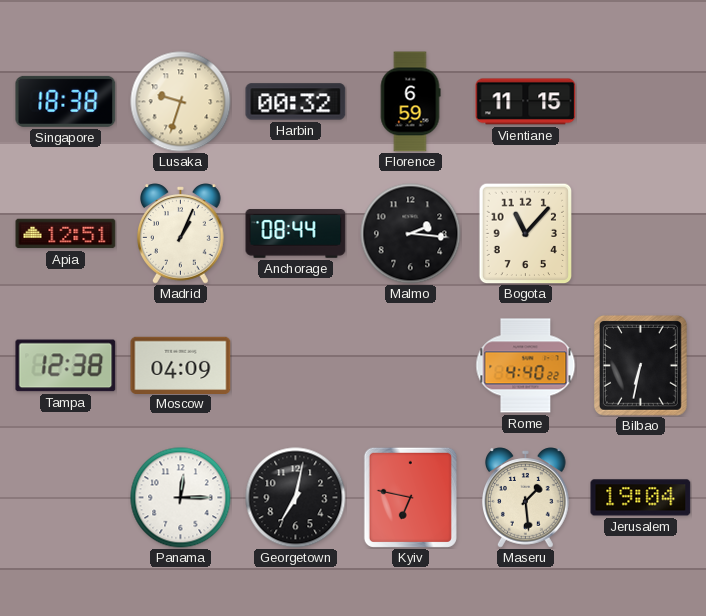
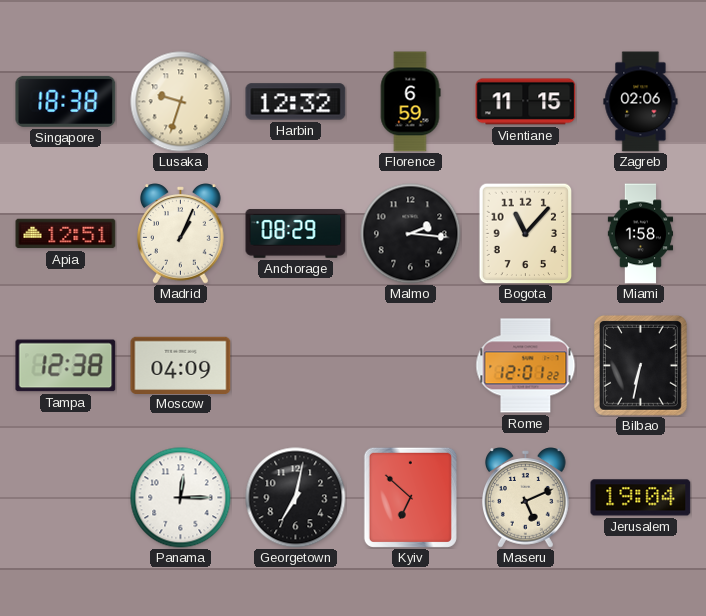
Harbin: 00:32 -> 12:32
Zagreb: none -> 02:06
Anchorage: 08:44 -> 08:29
Miami: none -> 1:58
Rome: 4:40 -> 12:01
Kyiv: 6:47 -> 6:52
Maseru: 1:29 -> 5:11
